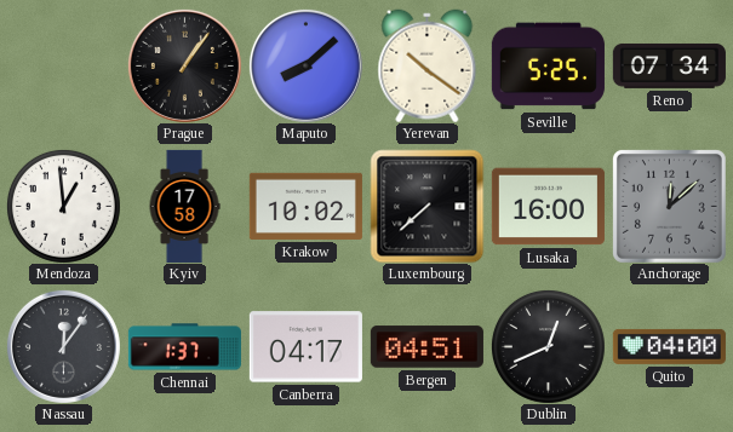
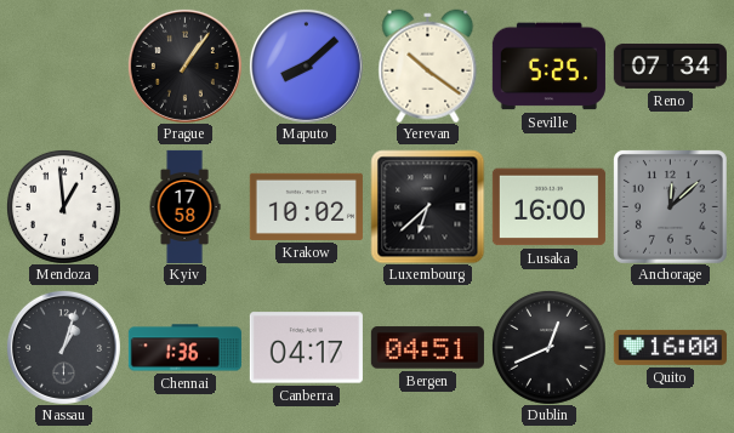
Luxembourg: 7:38 -> 6:38
Nassau: 12:06 -> 1:03
Chennai: 1:37 -> 1:36
Quito: 04:00 -> 16:00
